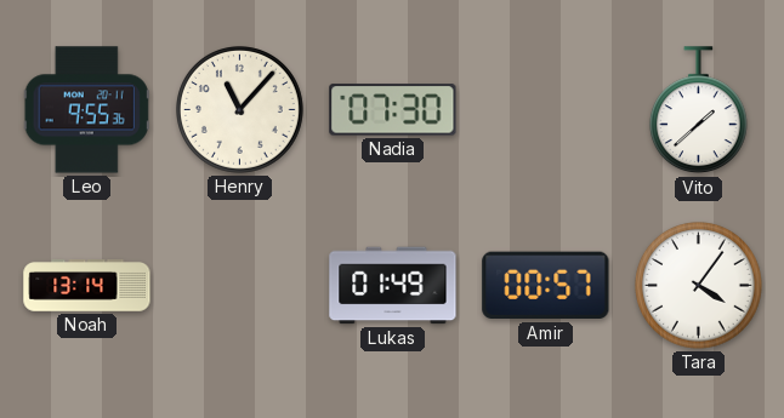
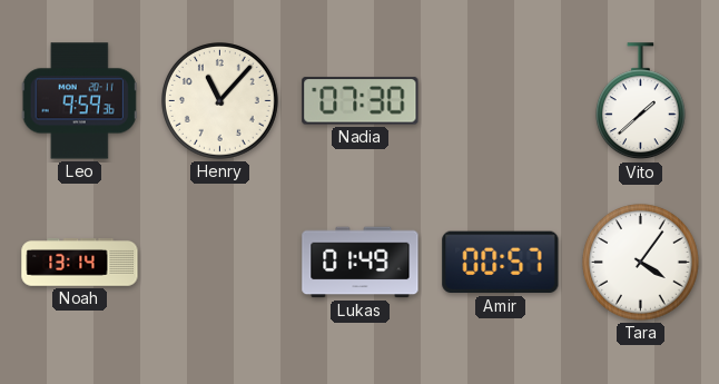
Leo: 9:55 -> 9:59
